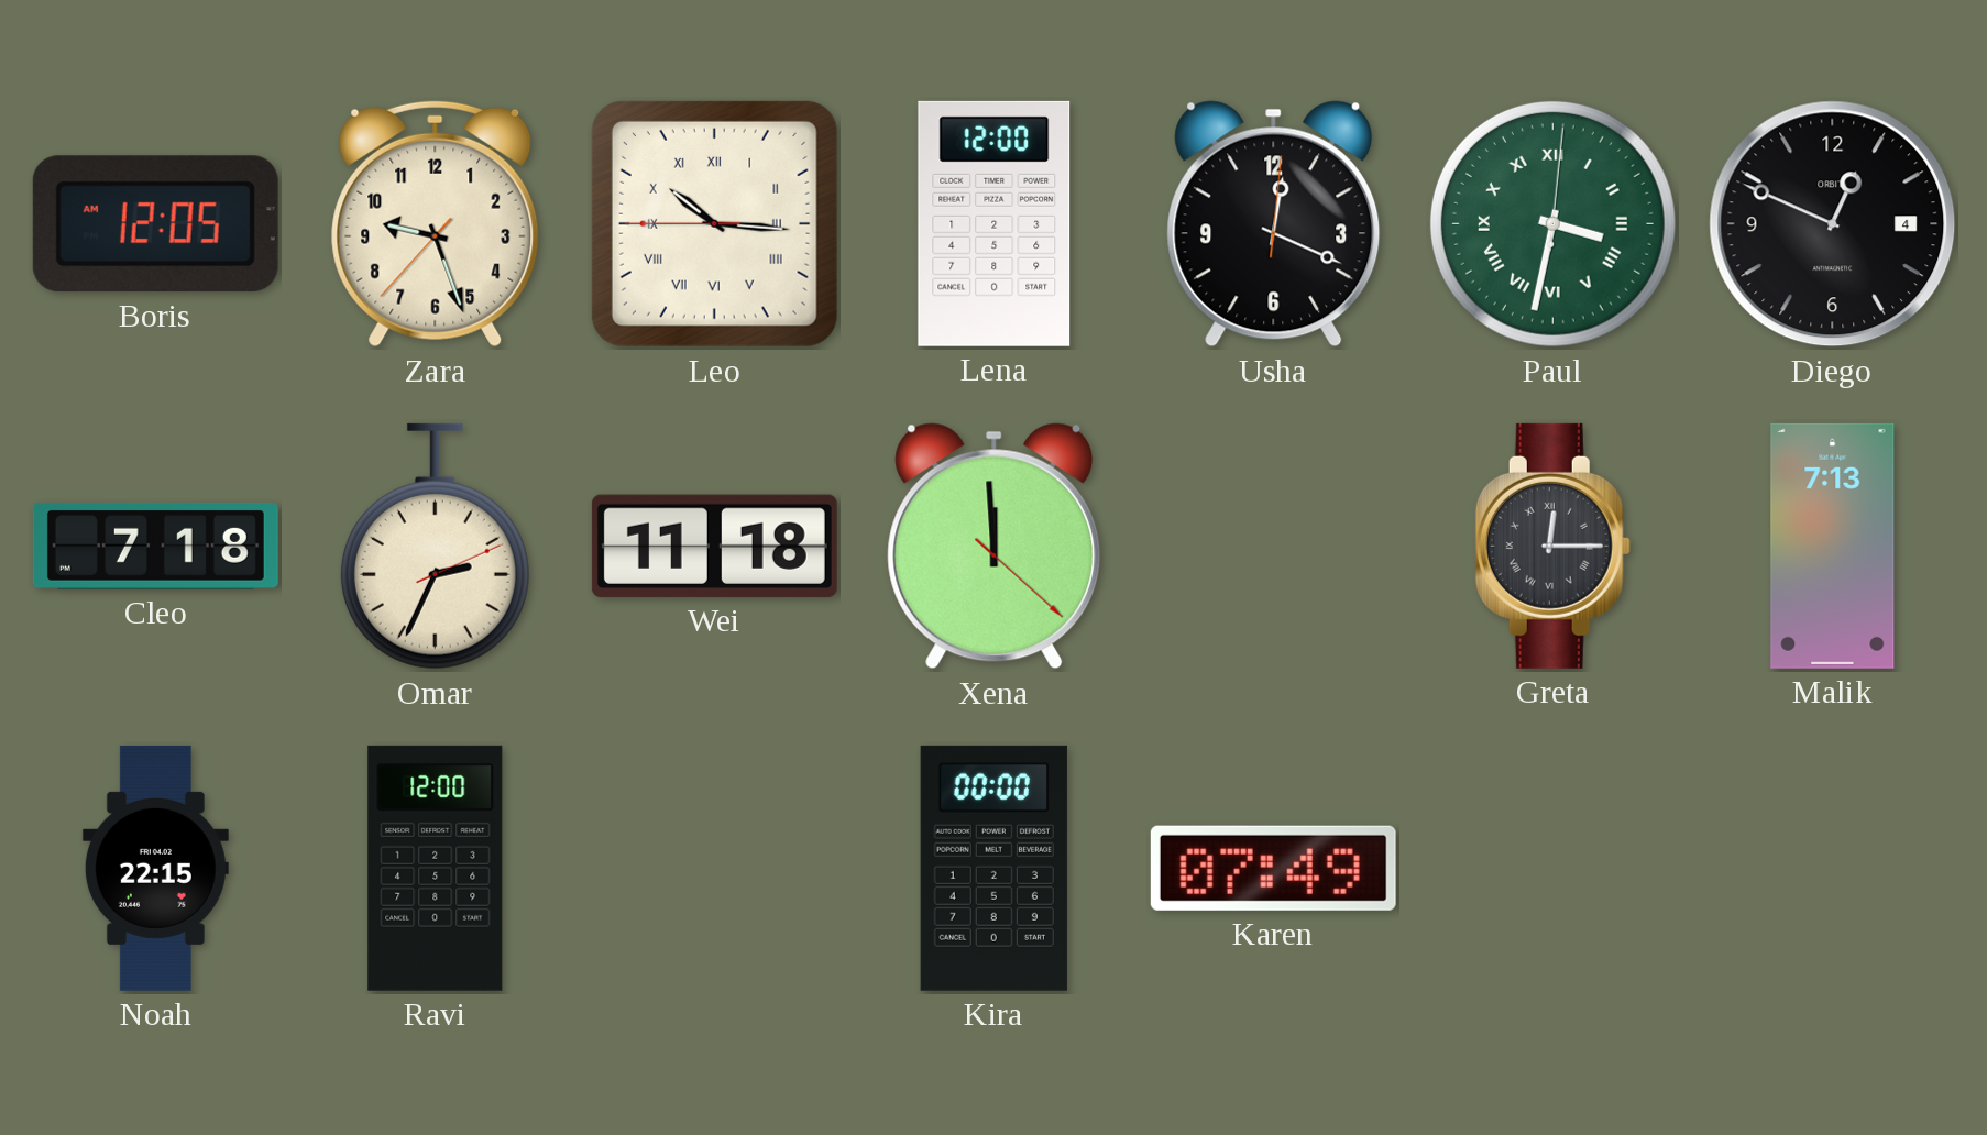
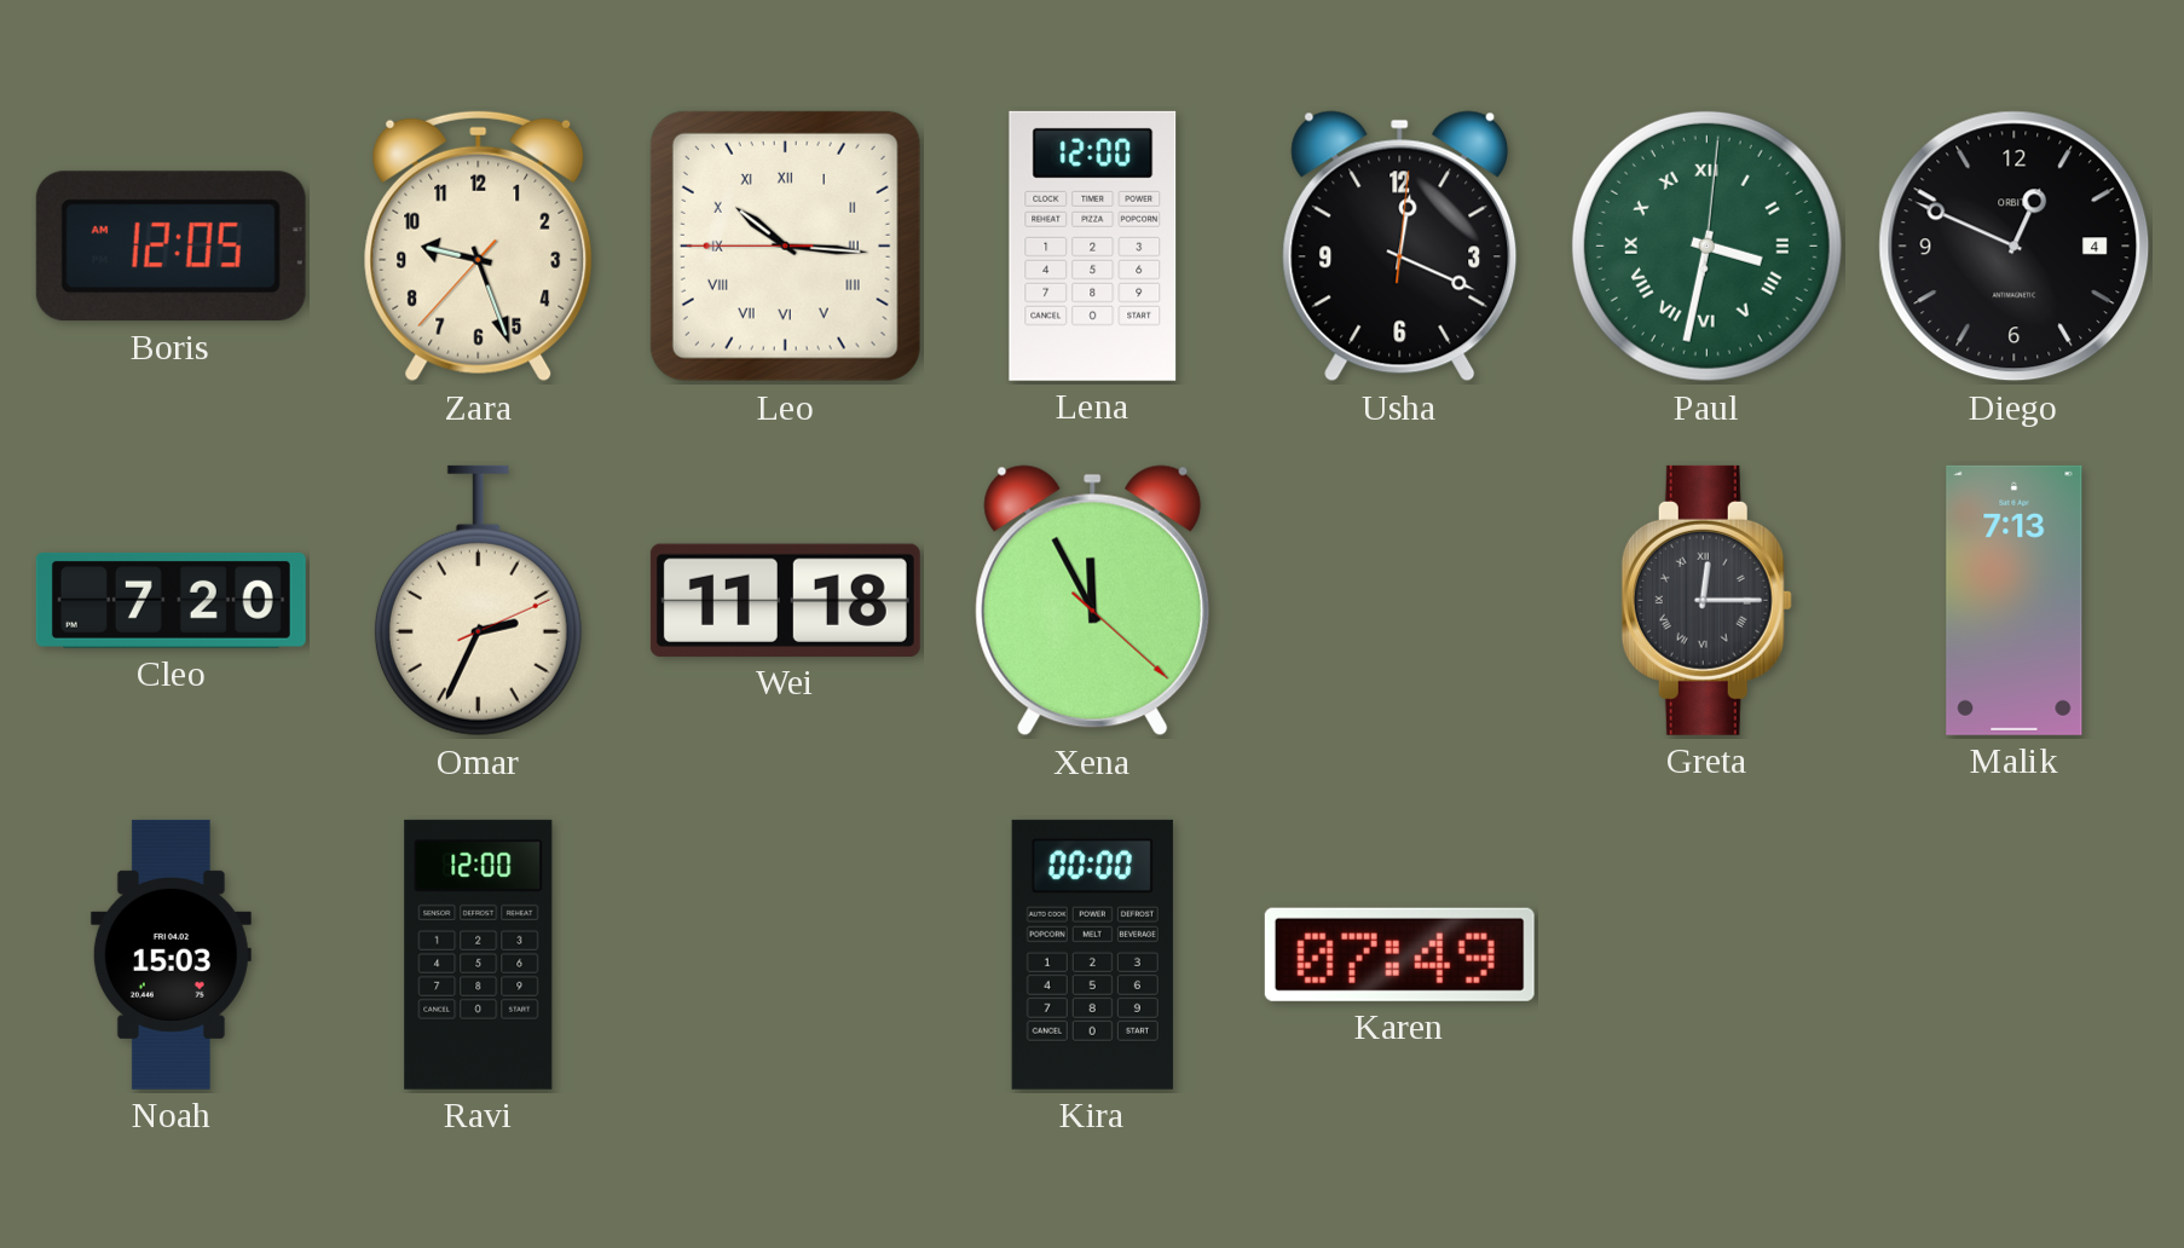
Cleo: 7:18 -> 7:20
Xena: 11:59 -> 11:55
Noah: 22:15 -> 15:03
